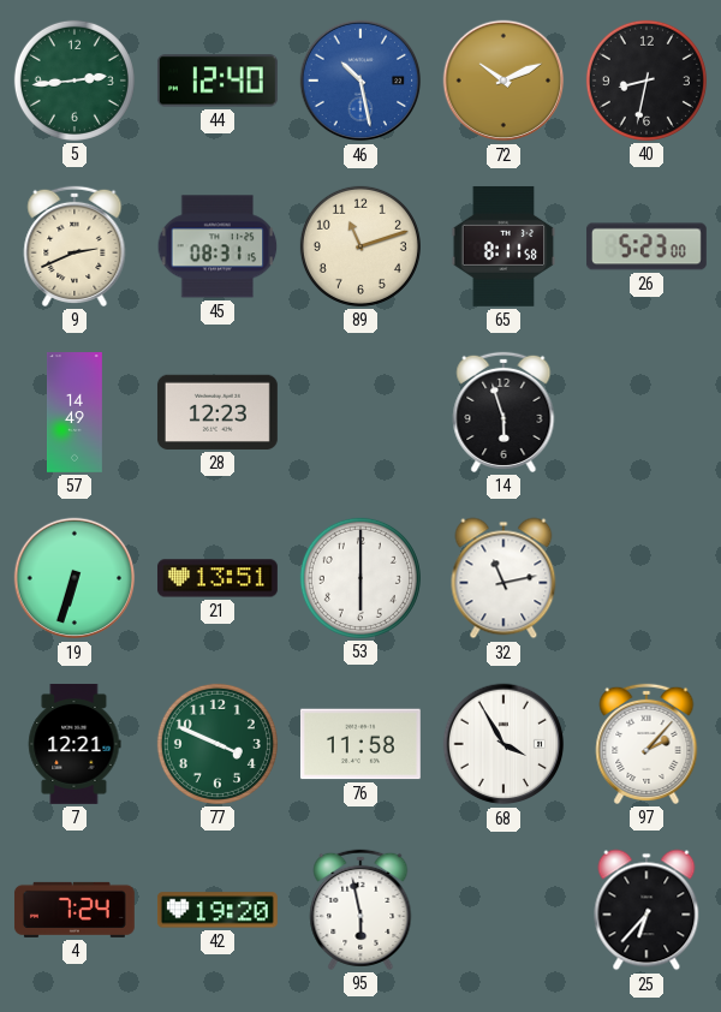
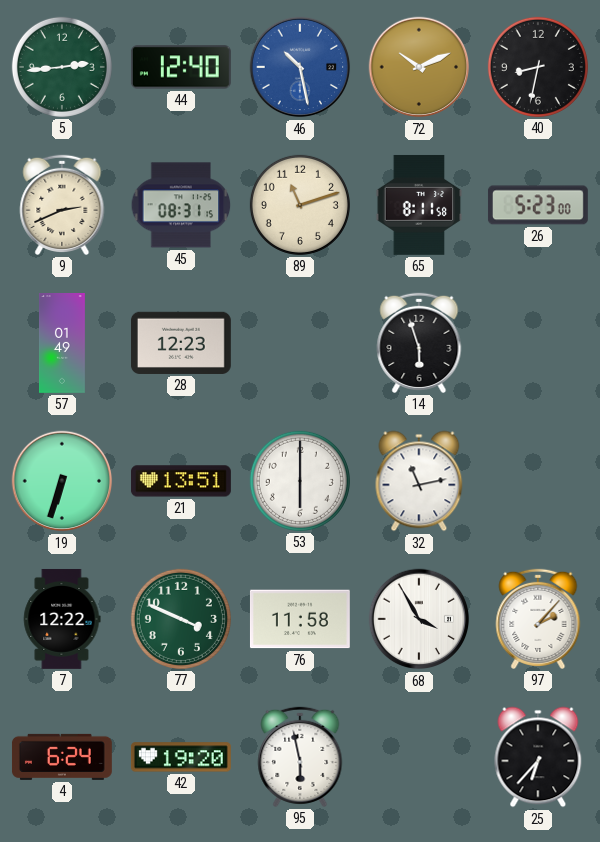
57: 14:49 -> 01:49
7: 12:21 -> 12:22
4: 7:24 -> 6:24
